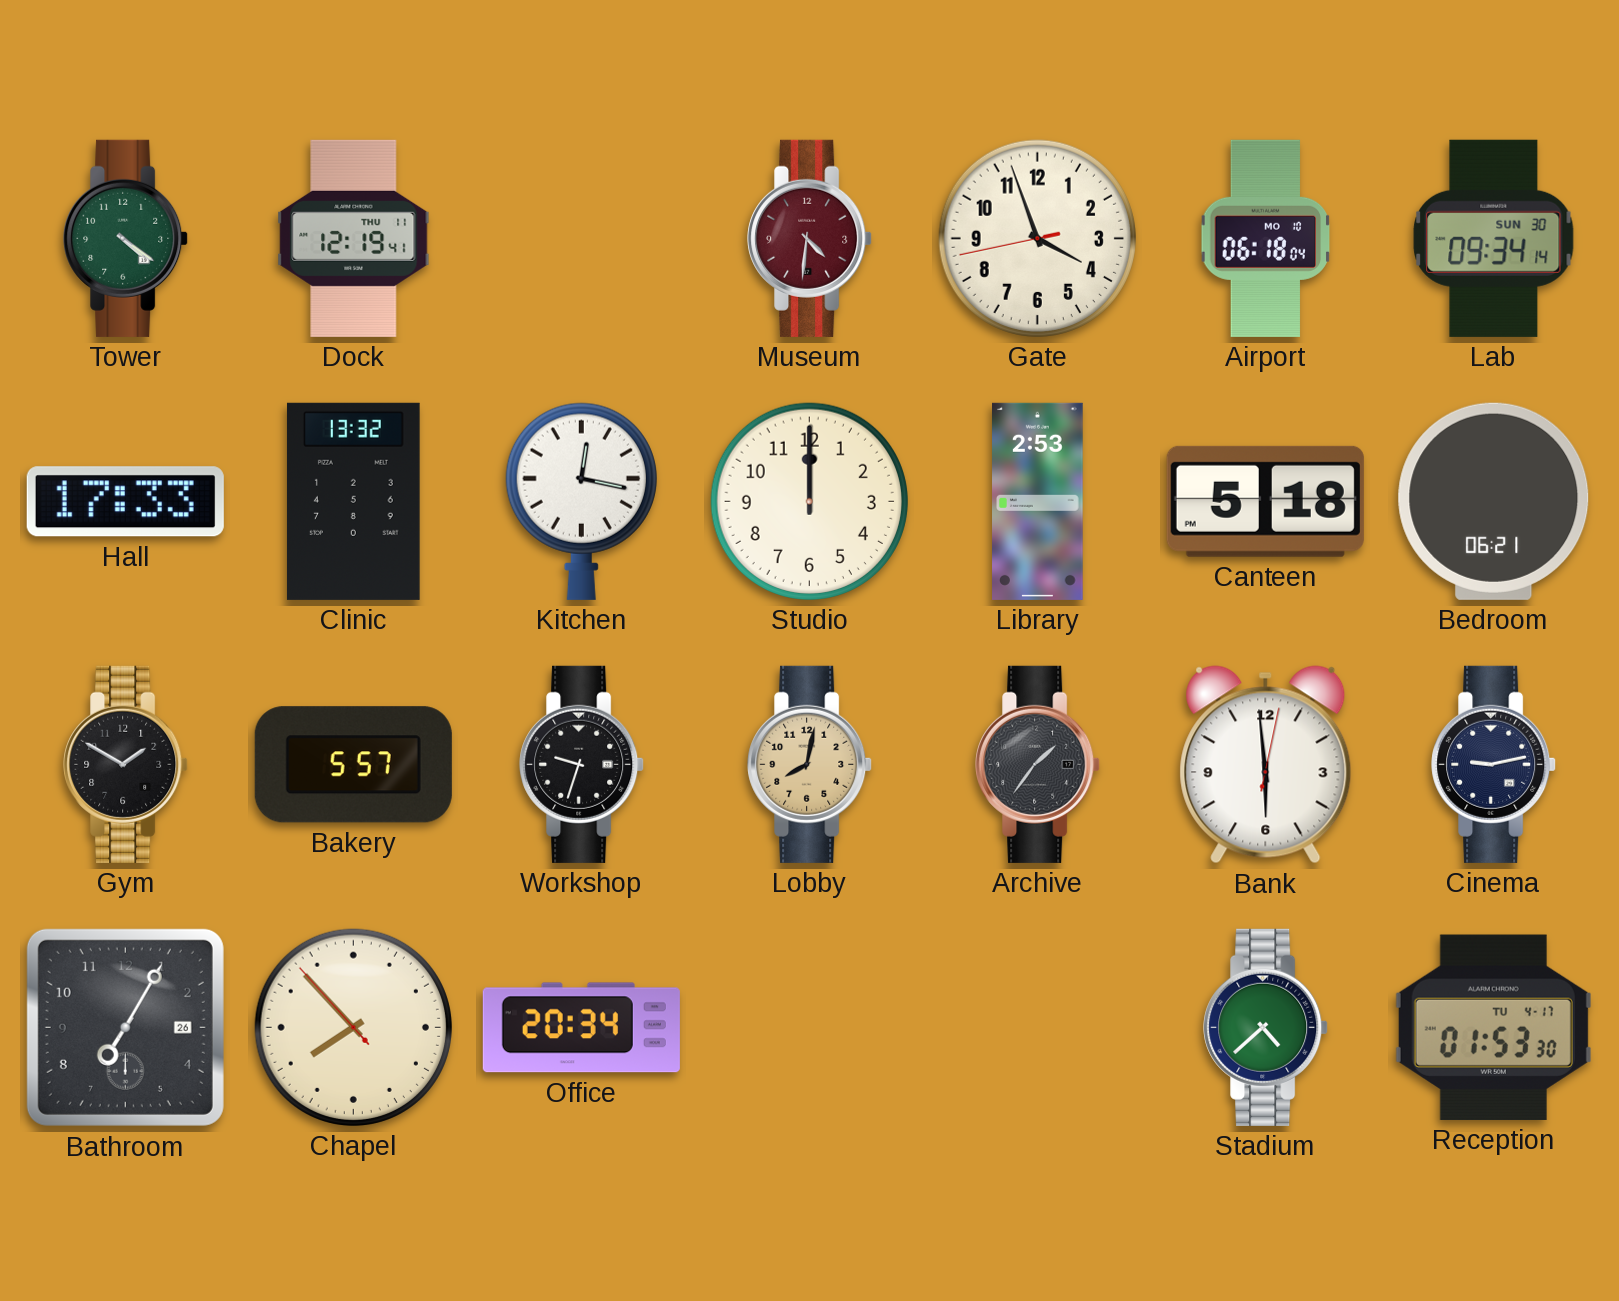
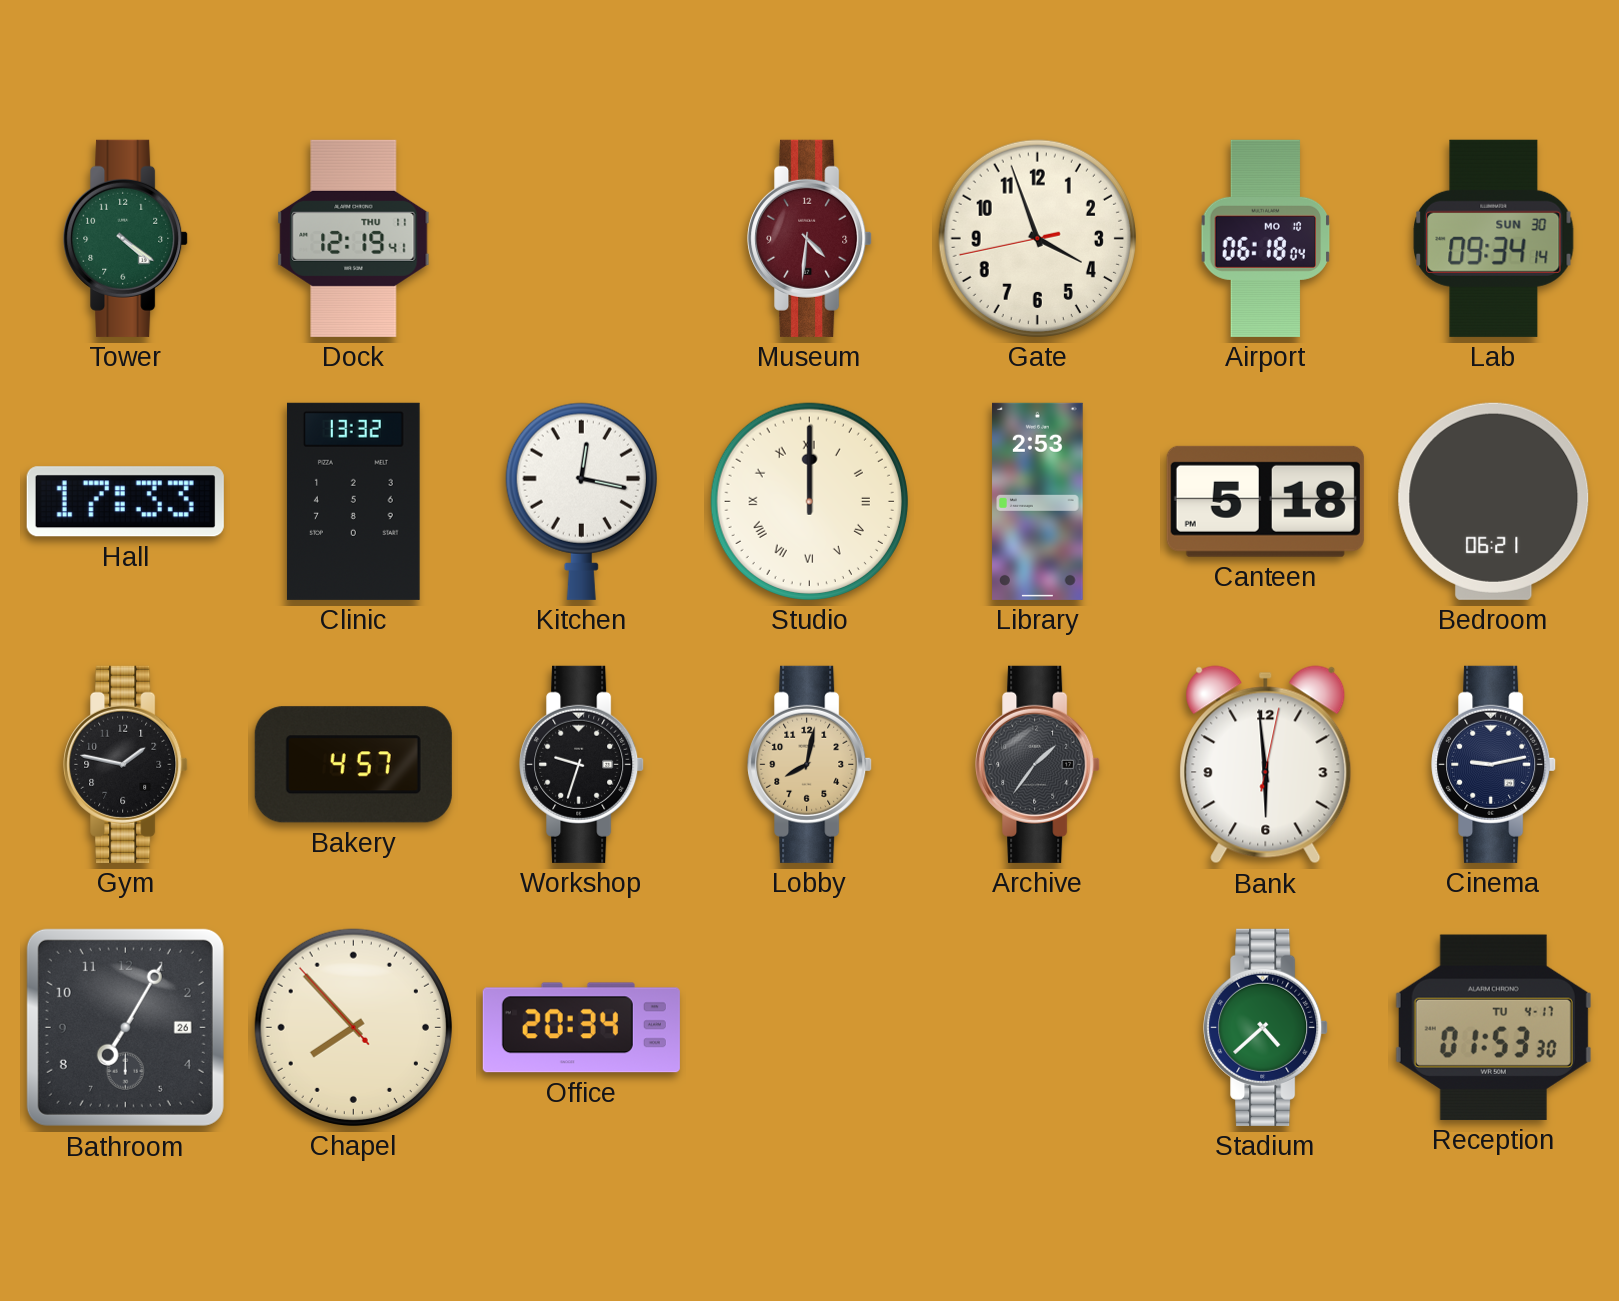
Studio numerals: Arabic -> Roman
Gym: 1:50 -> 1:47
Bakery: 5:57 -> 4:57
